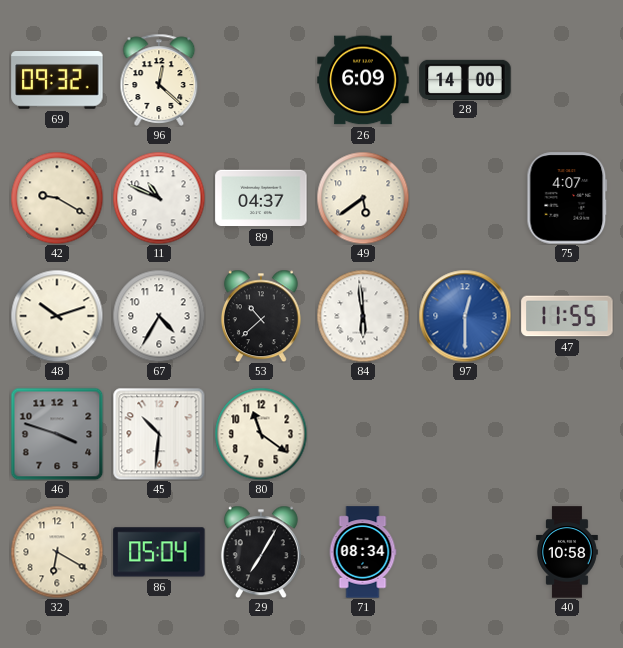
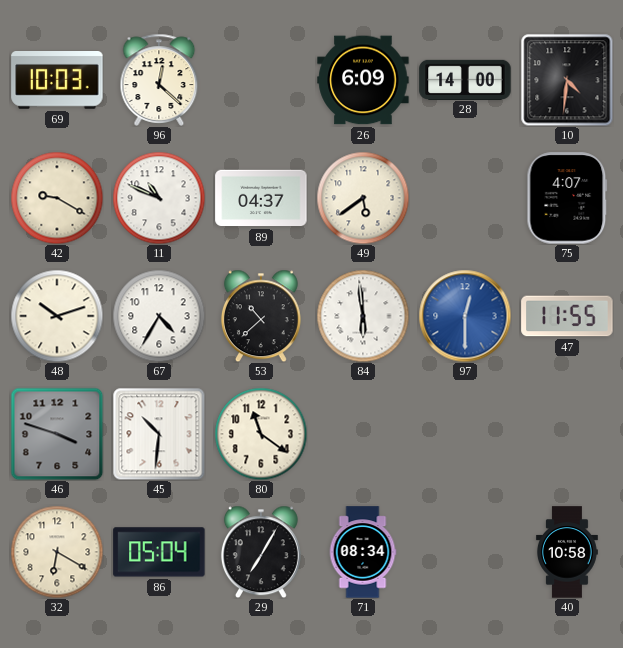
69: 09:32 -> 10:03
10: none -> 4:31
